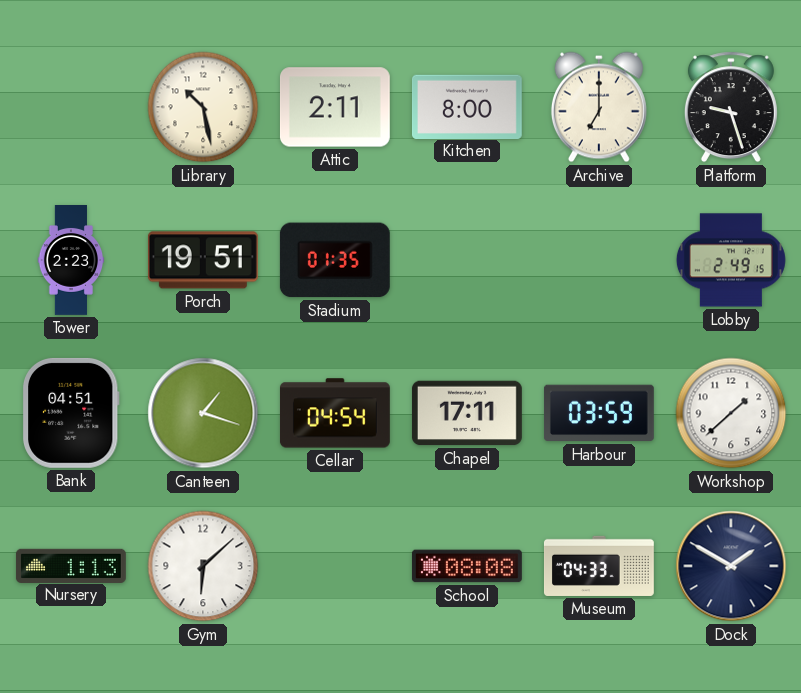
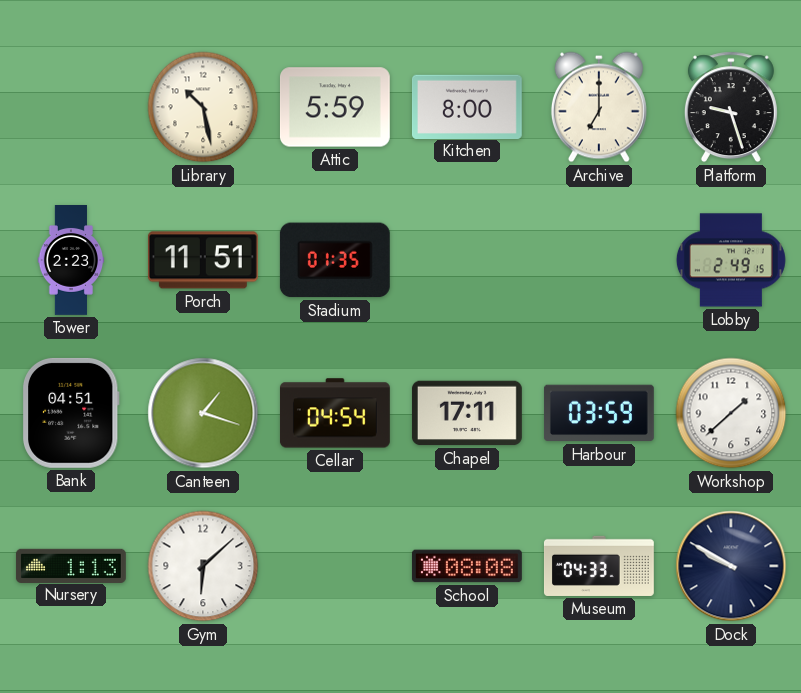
Attic: 2:11 -> 5:59
Porch: 19:51 -> 11:51
Dock: 1:50 -> 9:50
